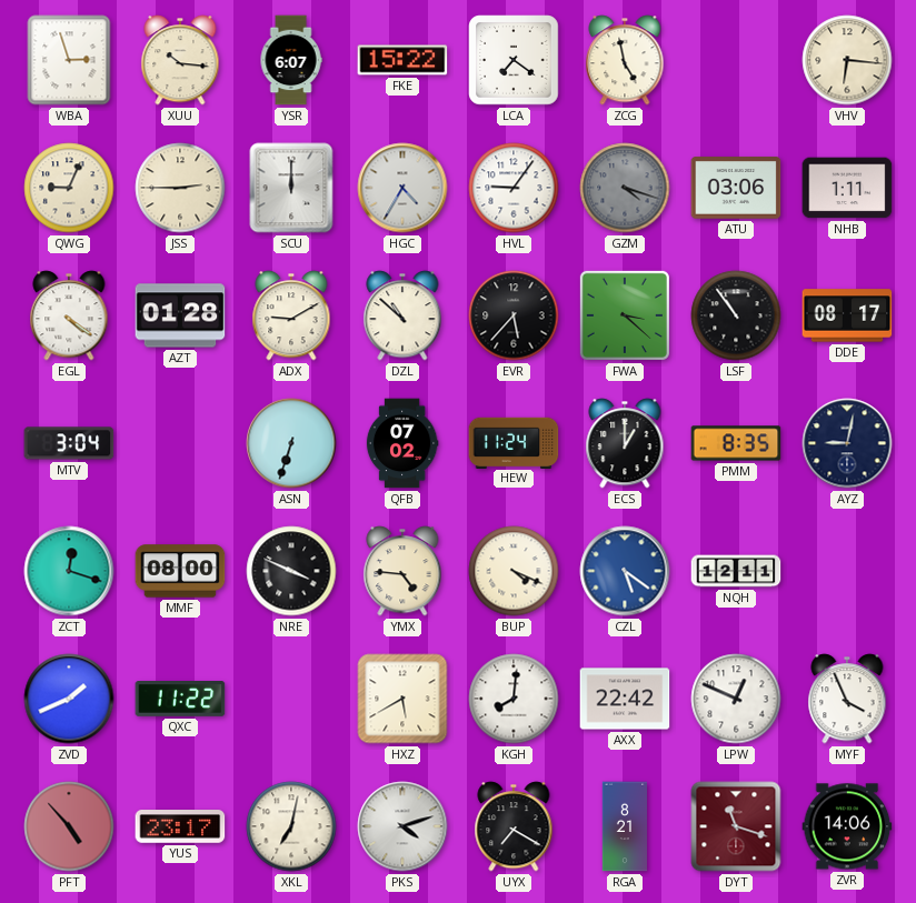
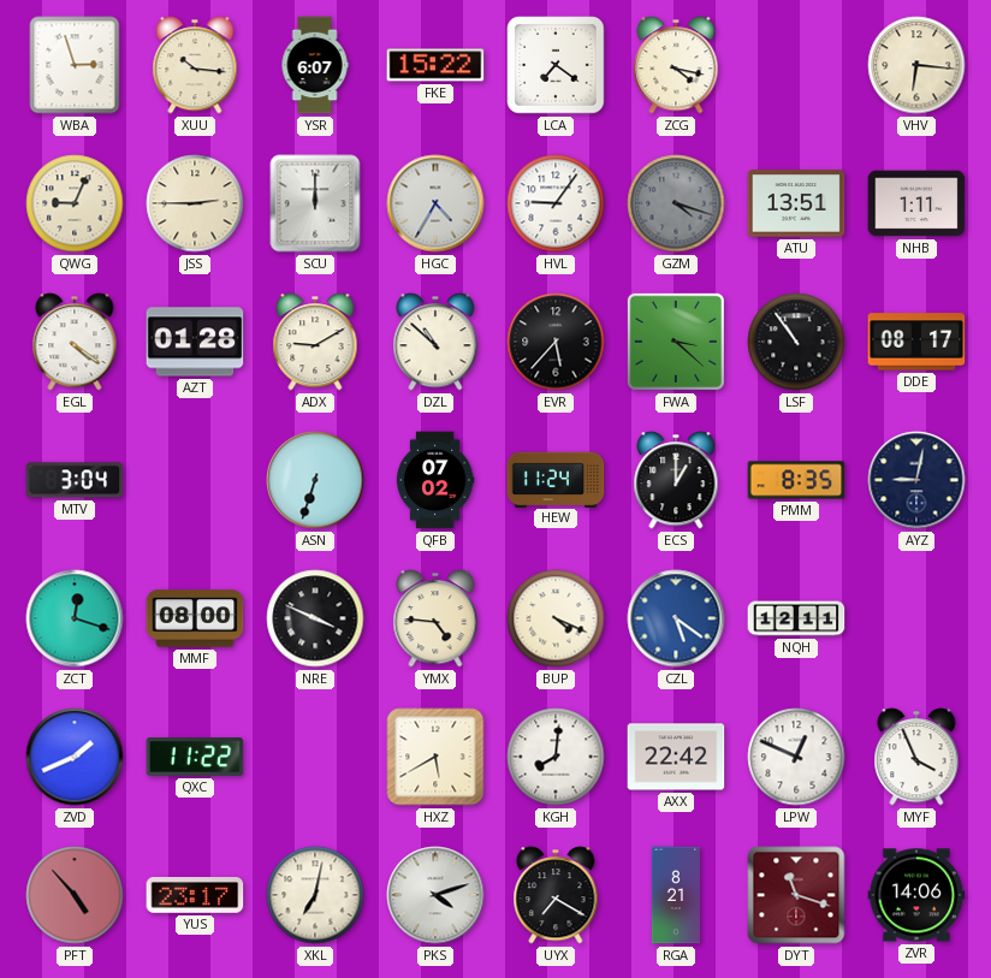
ZCG: 4:58 -> 4:17
ATU: 03:06 -> 13:51
